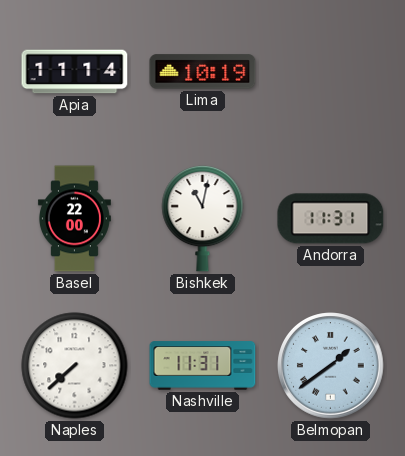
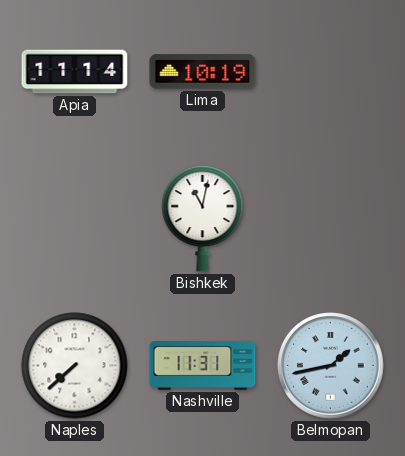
Basel: 22:00 -> none
Andorra: 11:31 -> none
Belmopan: 1:39 -> 1:43
